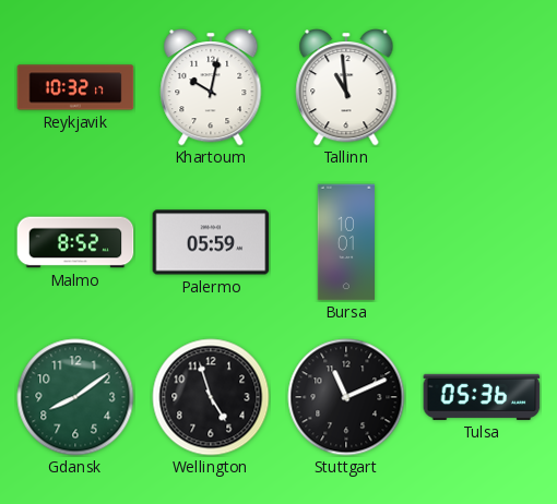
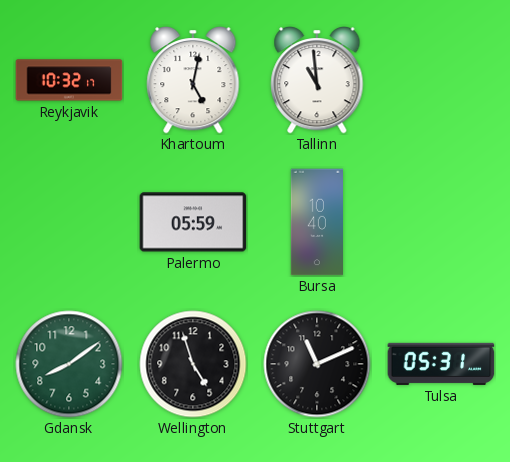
Khartoum: 10:02 -> 5:02
Malmo: 8:52 -> none
Bursa: 10:01 -> 10:40
Tulsa: 05:36 -> 05:31
